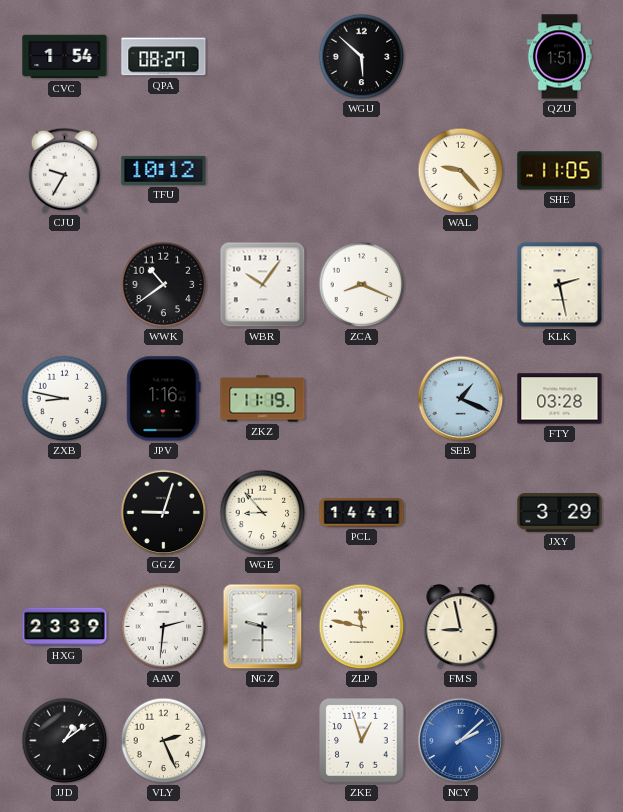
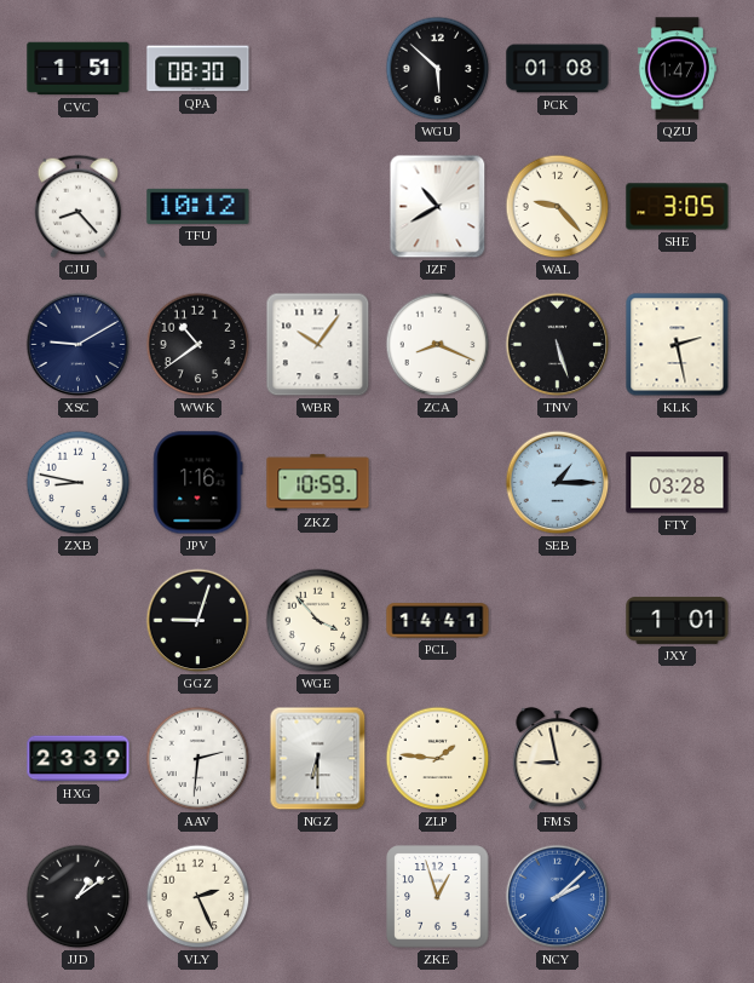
CVC: 1:54 -> 1:51
QPA: 08:27 -> 08:30
PCK: none -> 01:08
QZU: 1:51 -> 1:47
CJU: 9:35 -> 8:23
JZF: none -> 10:40
SHE: 11:05 -> 3:05
XSC: none -> 9:10
TNV: none -> 5:27
ZKZ: 11:19 -> 10:59
SEB: 1:19 -> 1:15
WGE: 8:53 -> 3:53
JXY: 3:29 -> 1:01
NGZ: 9:30 -> 6:30
ZLP: 11:47 -> 1:46
